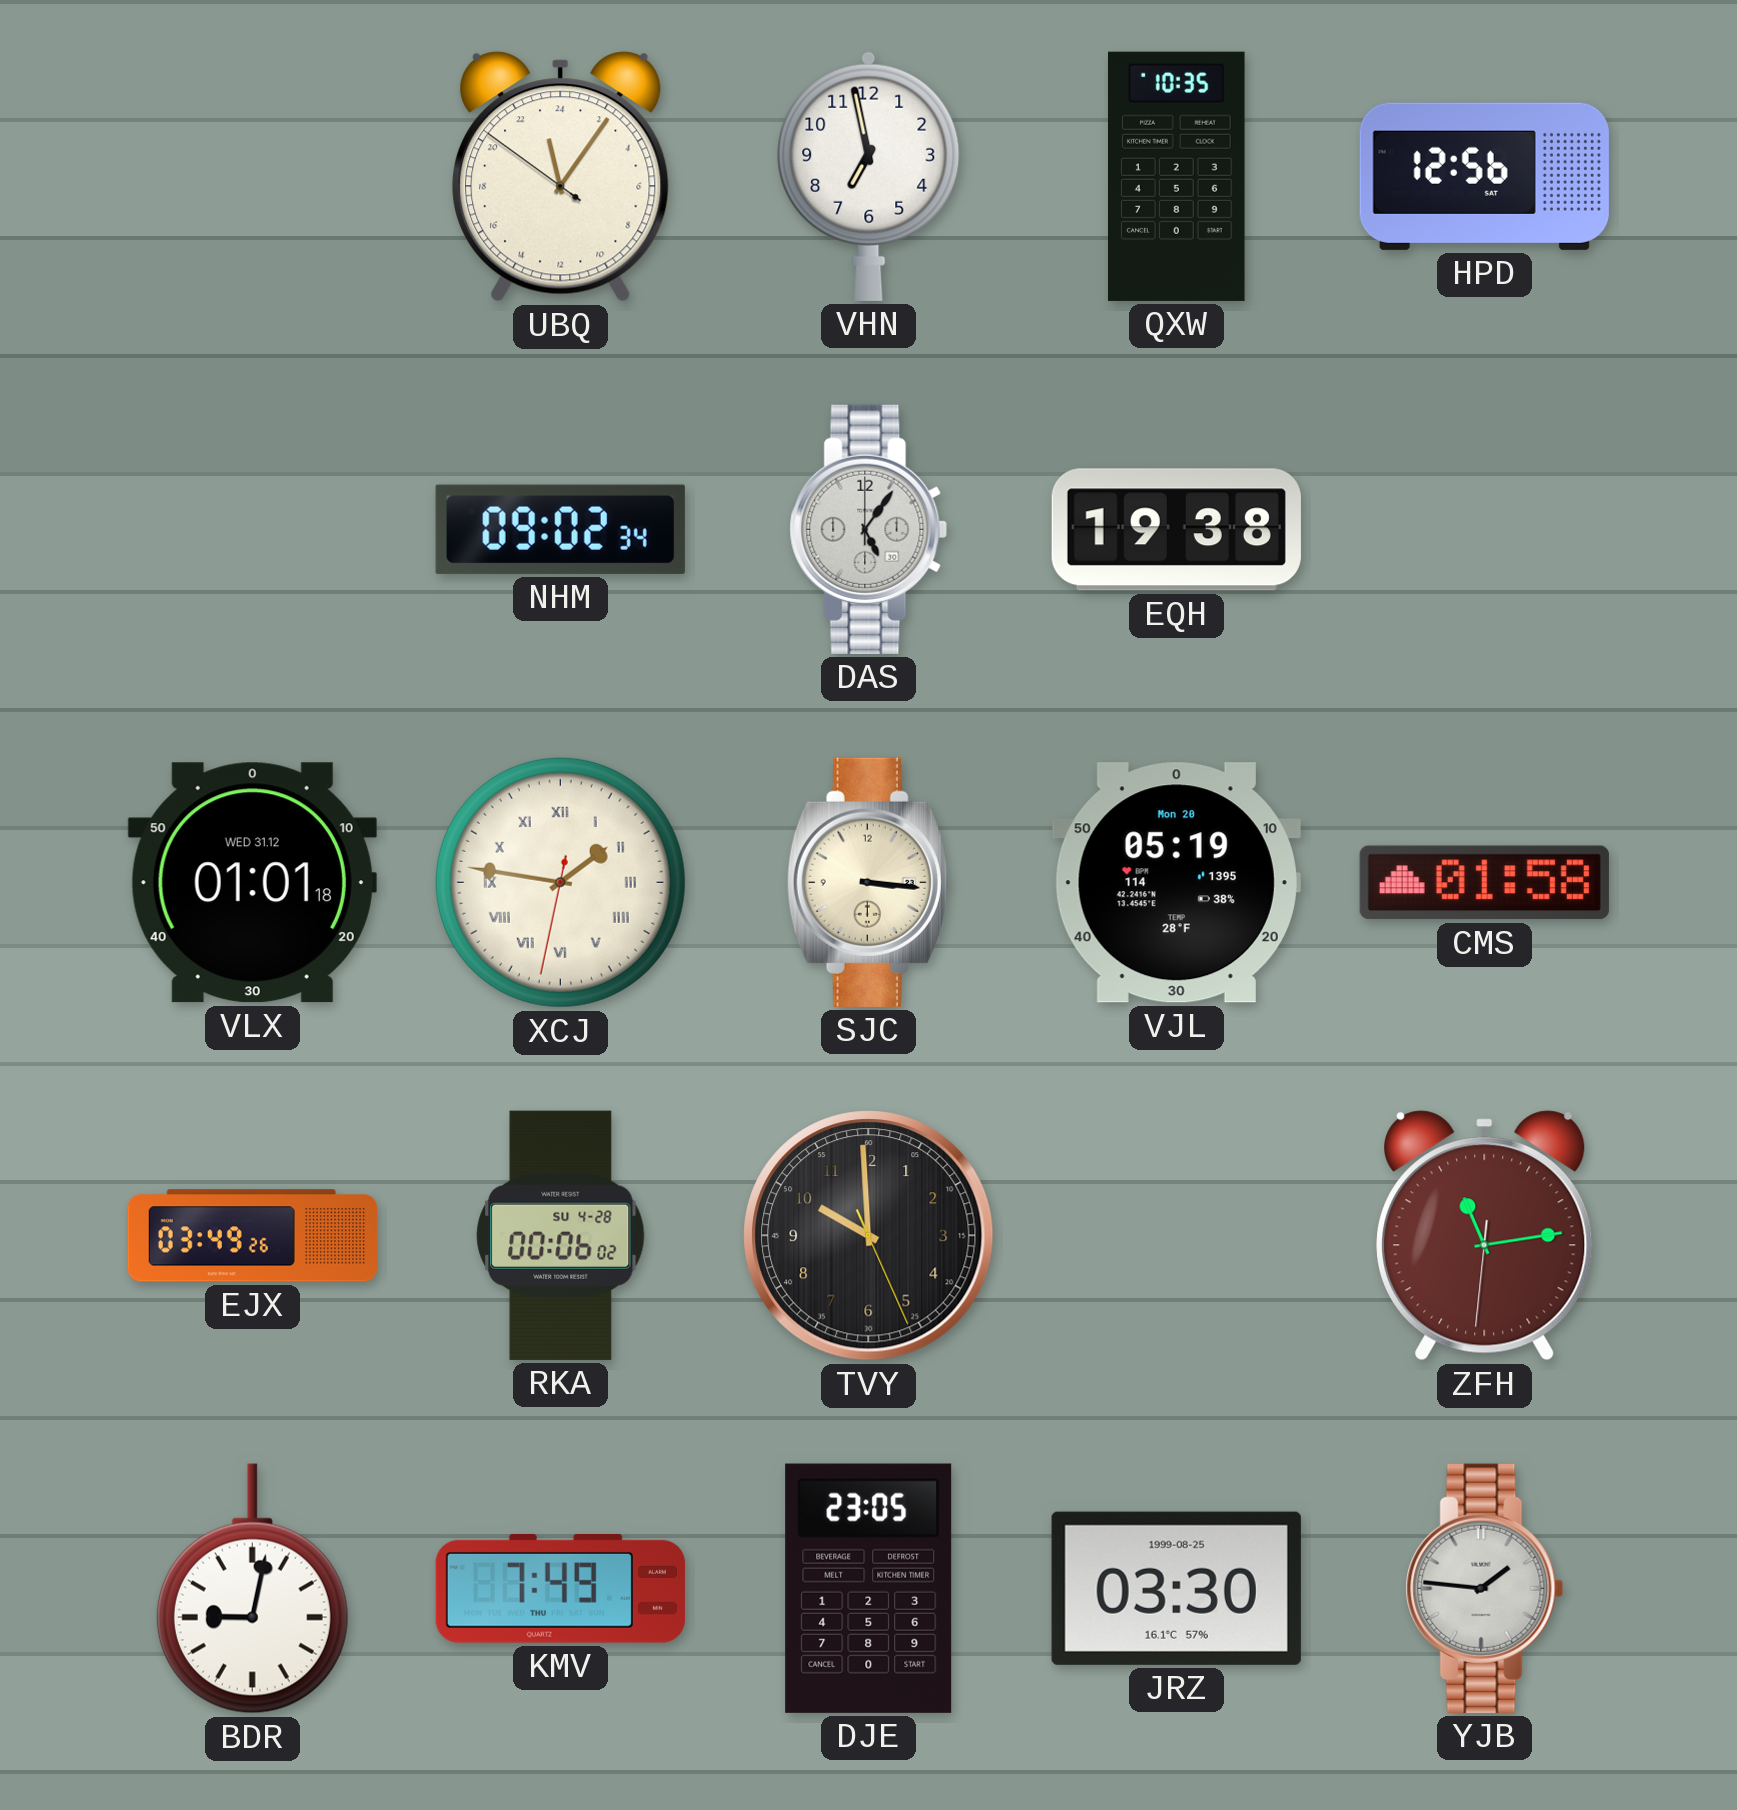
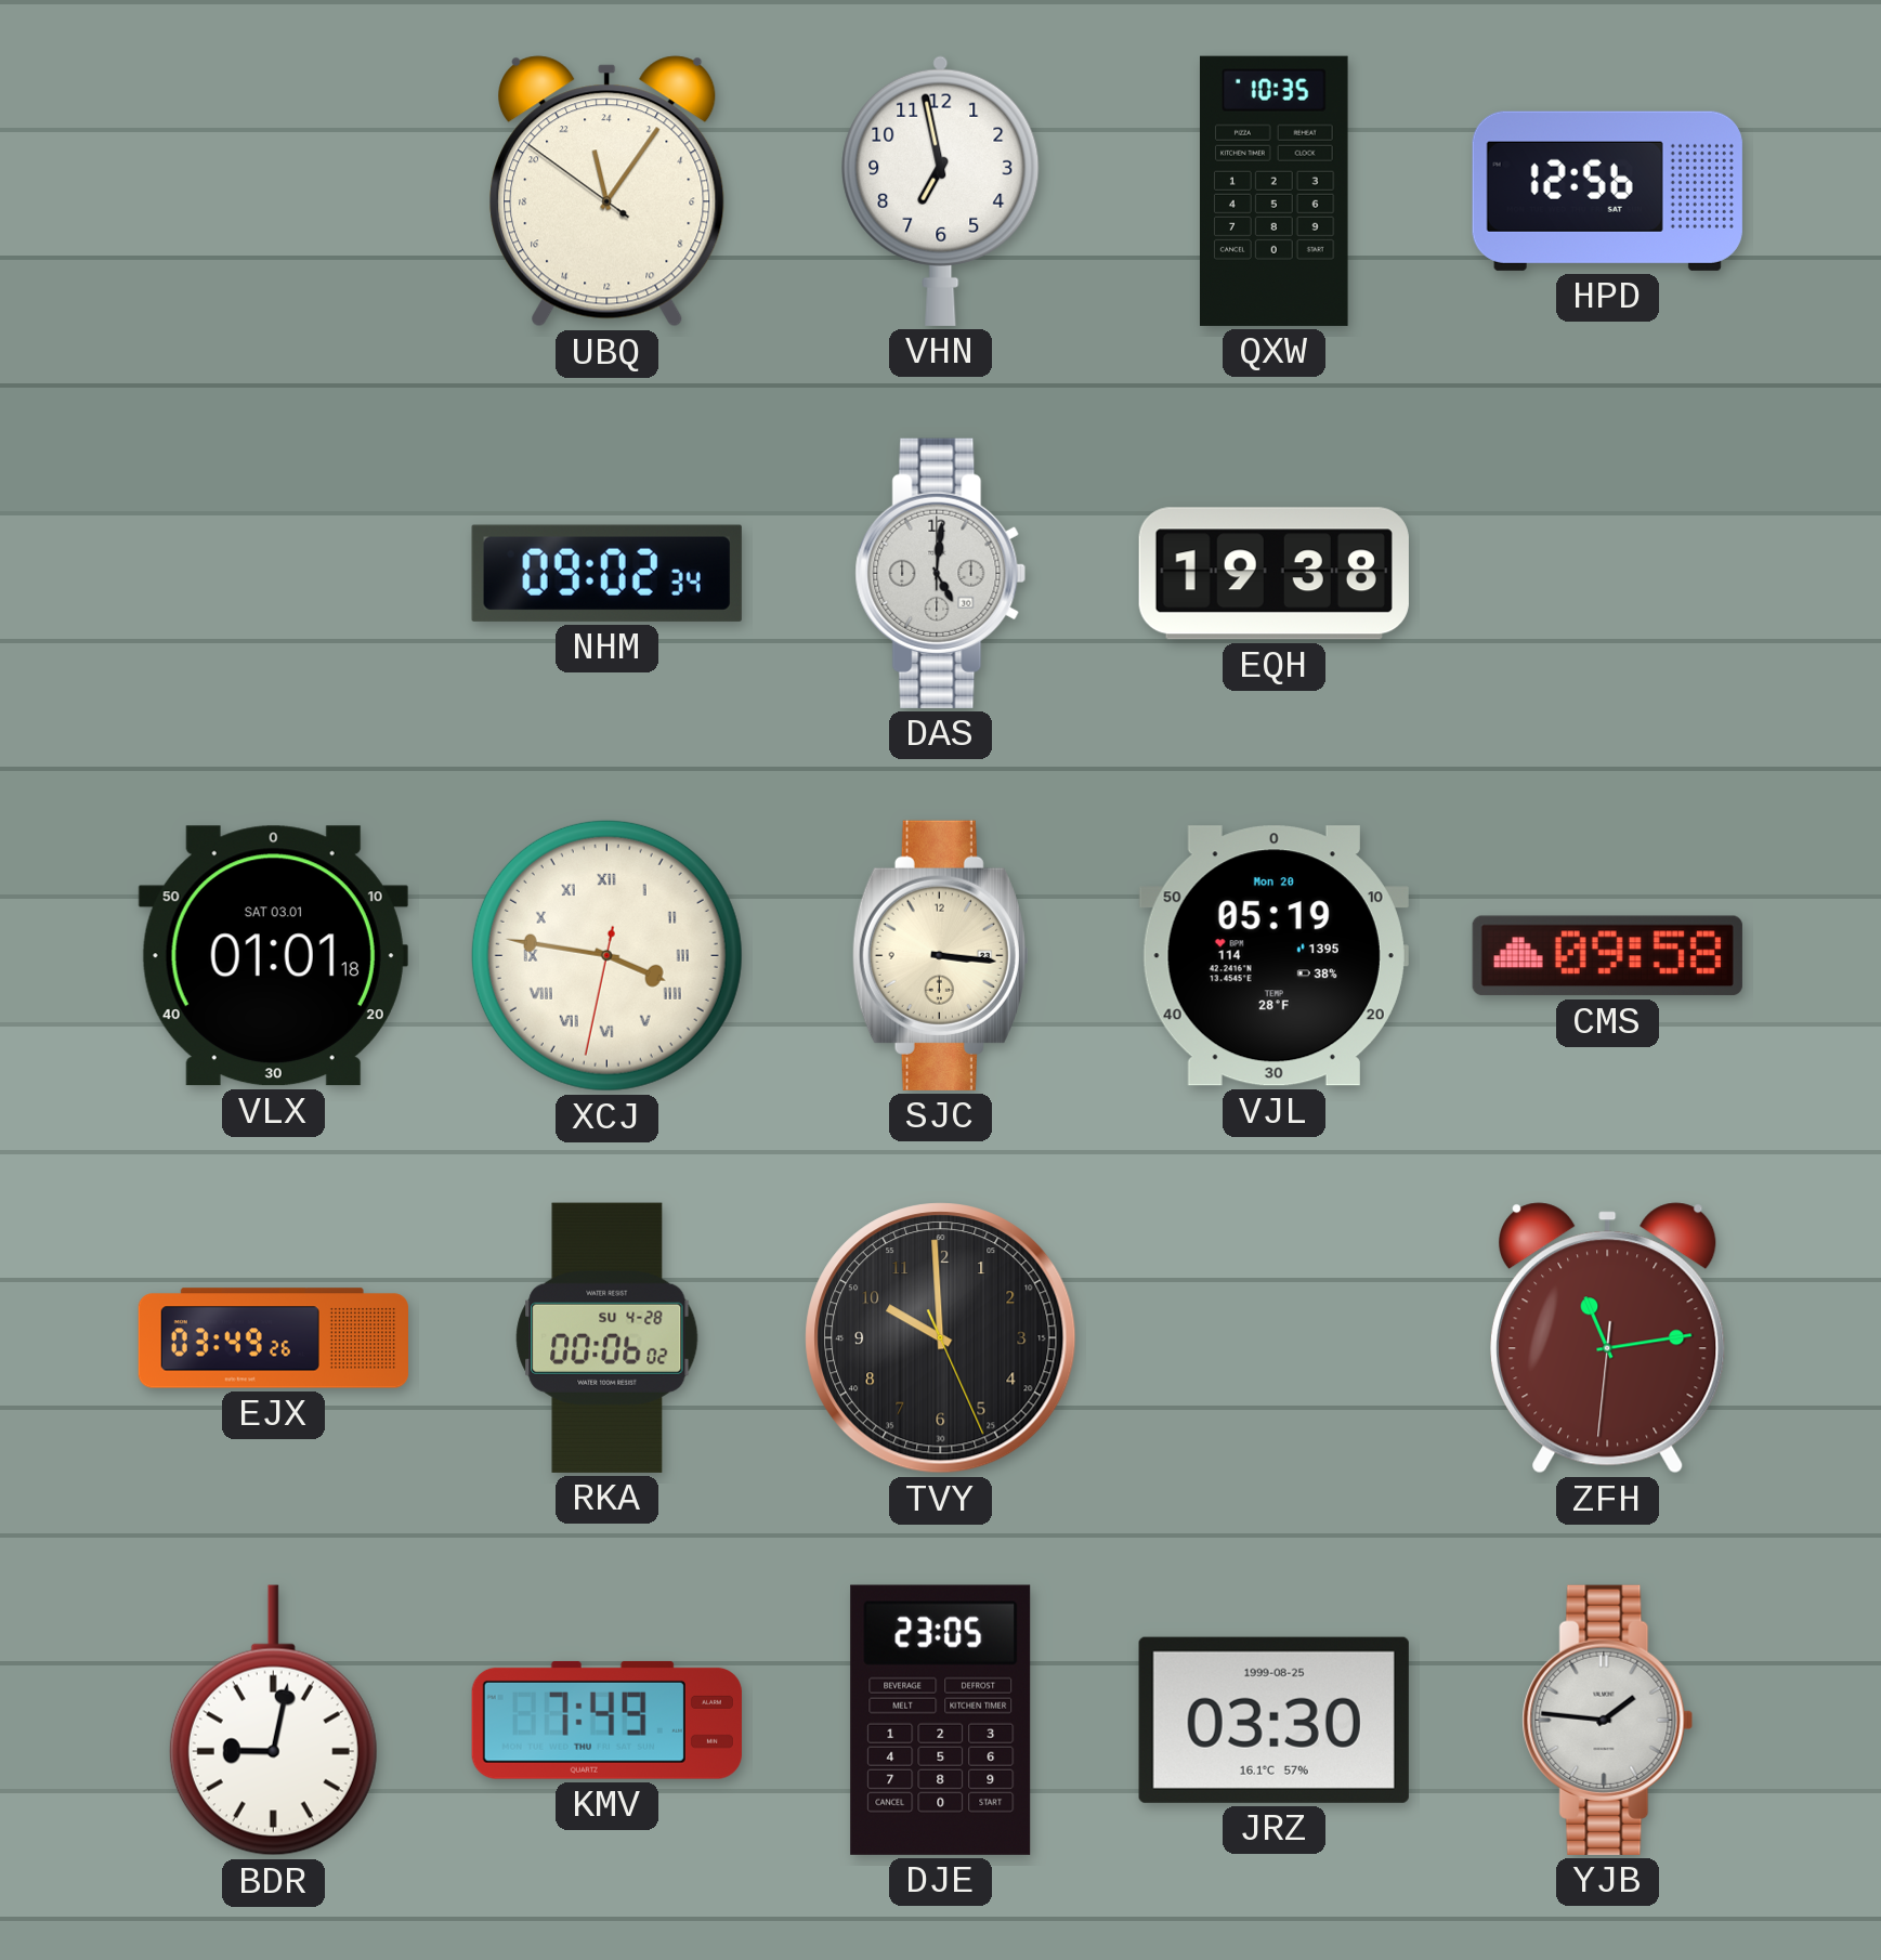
DAS: 5:06 -> 5:01
VLX date: WED 31.12 -> SAT 03.01
XCJ: 1:46 -> 3:46
CMS: 01:58 -> 09:58
